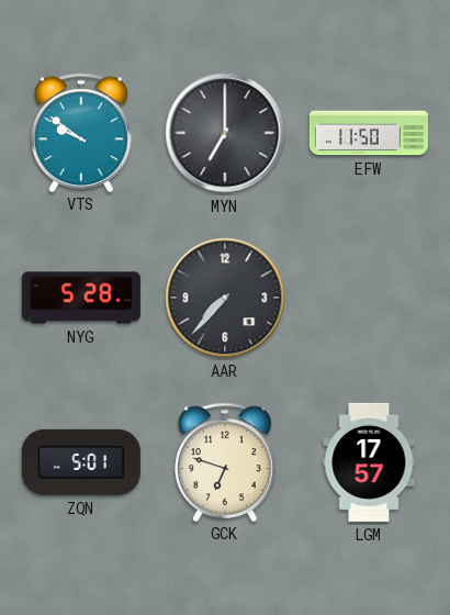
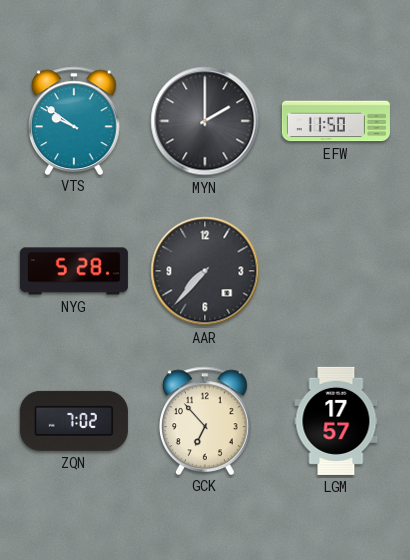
MYN: 7:00 -> 2:00
ZQN: 5:01 -> 7:02
GCK: 6:48 -> 6:53
